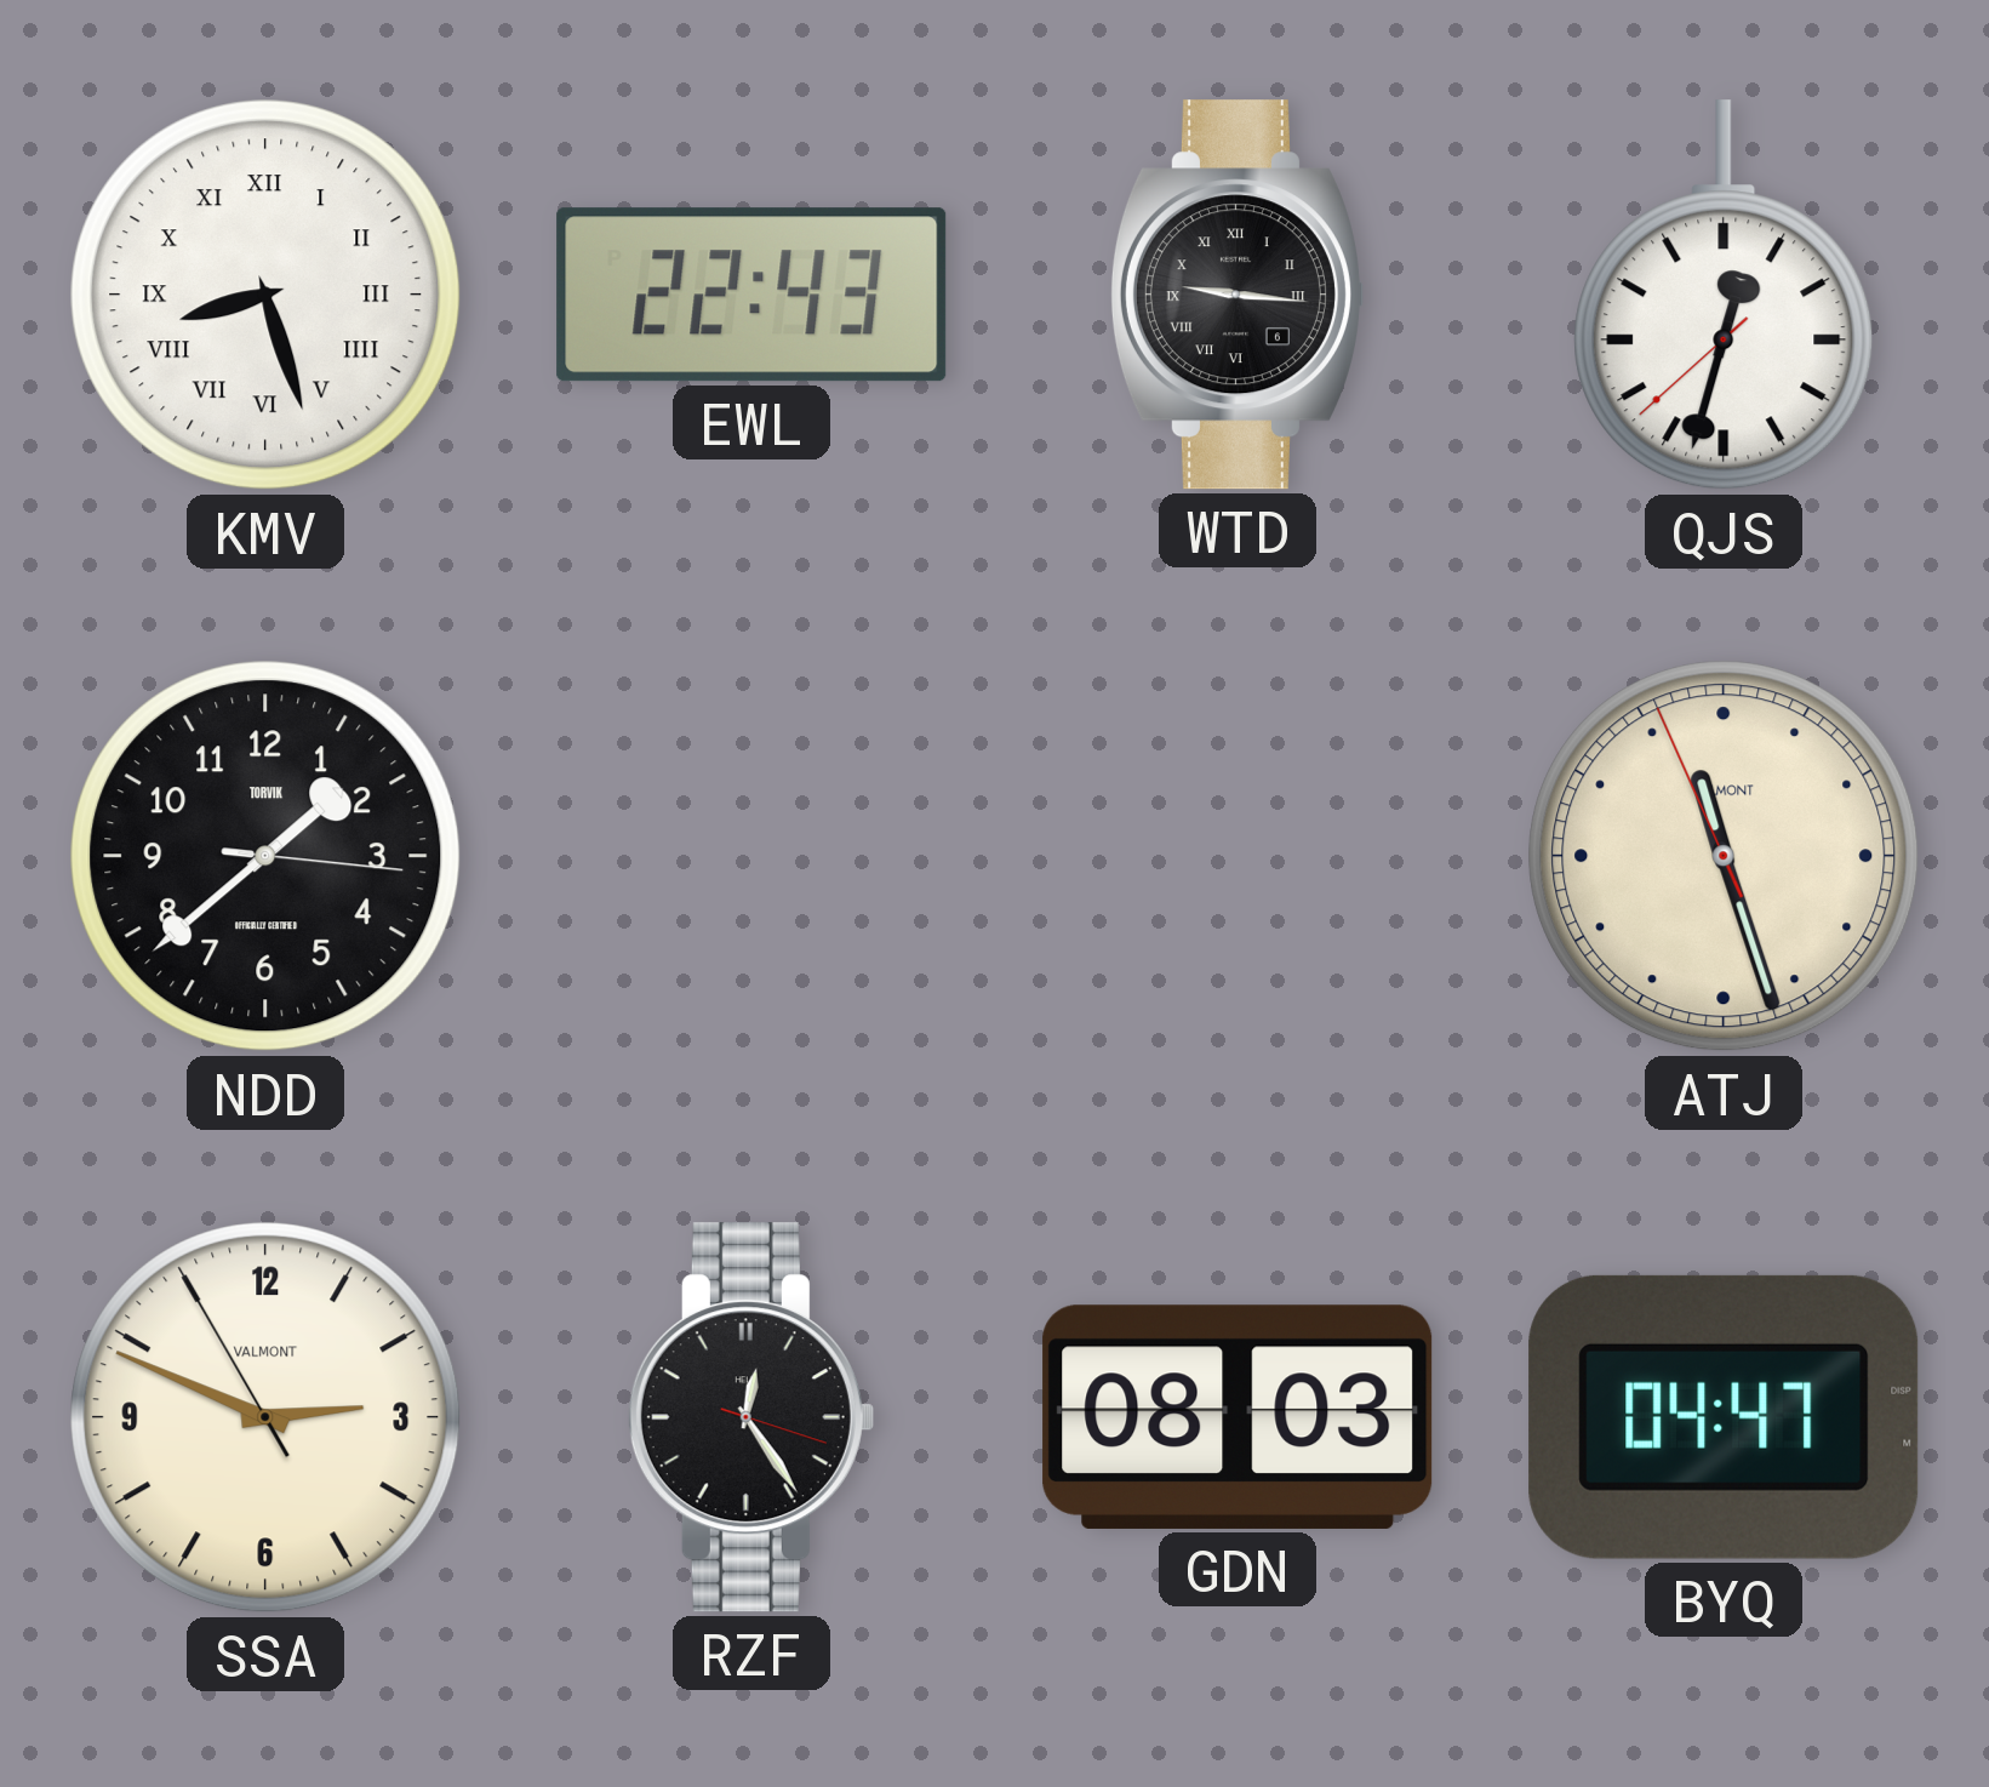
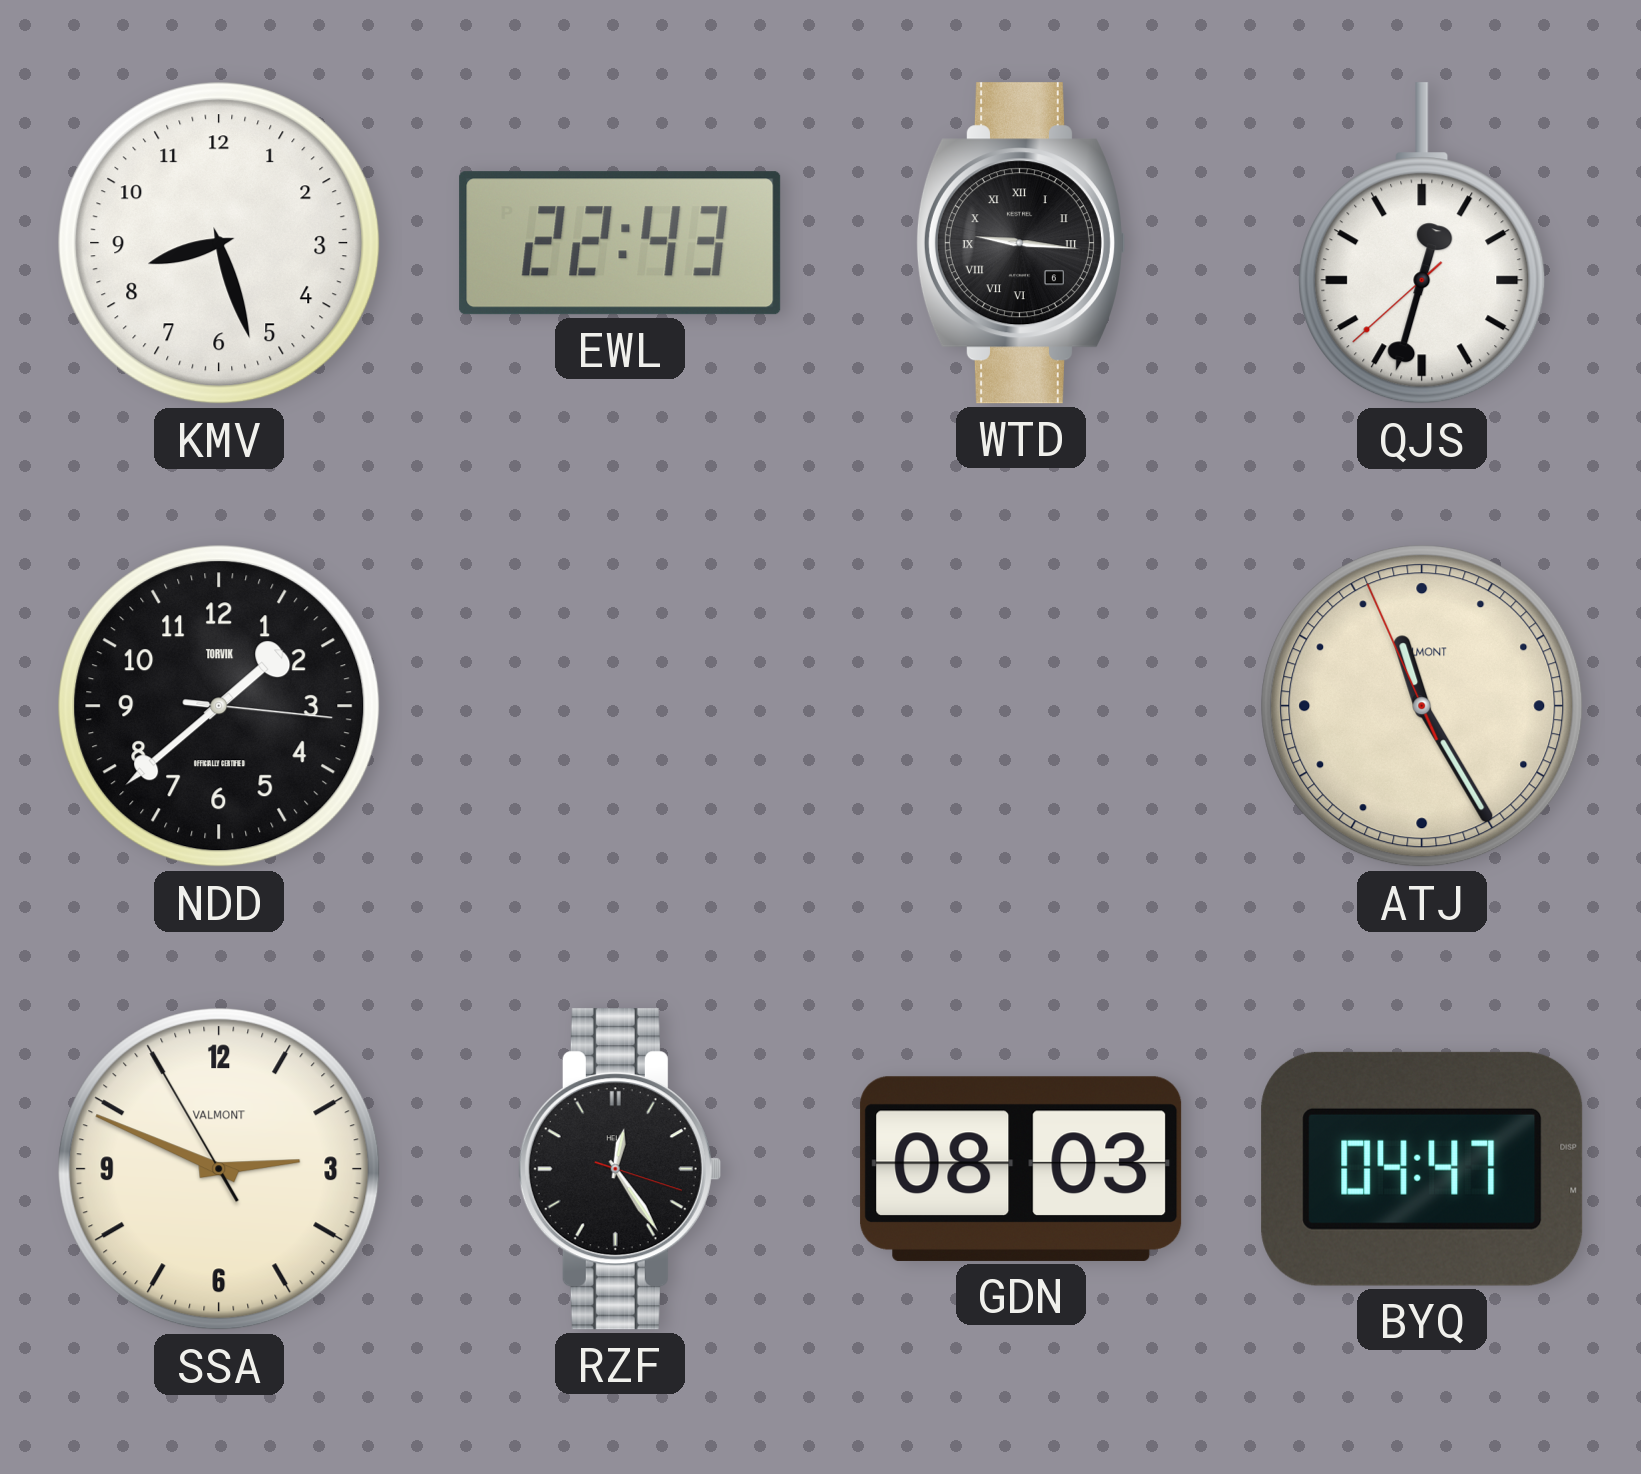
KMV numerals: Roman -> Arabic
ATJ: 11:26 -> 11:24
